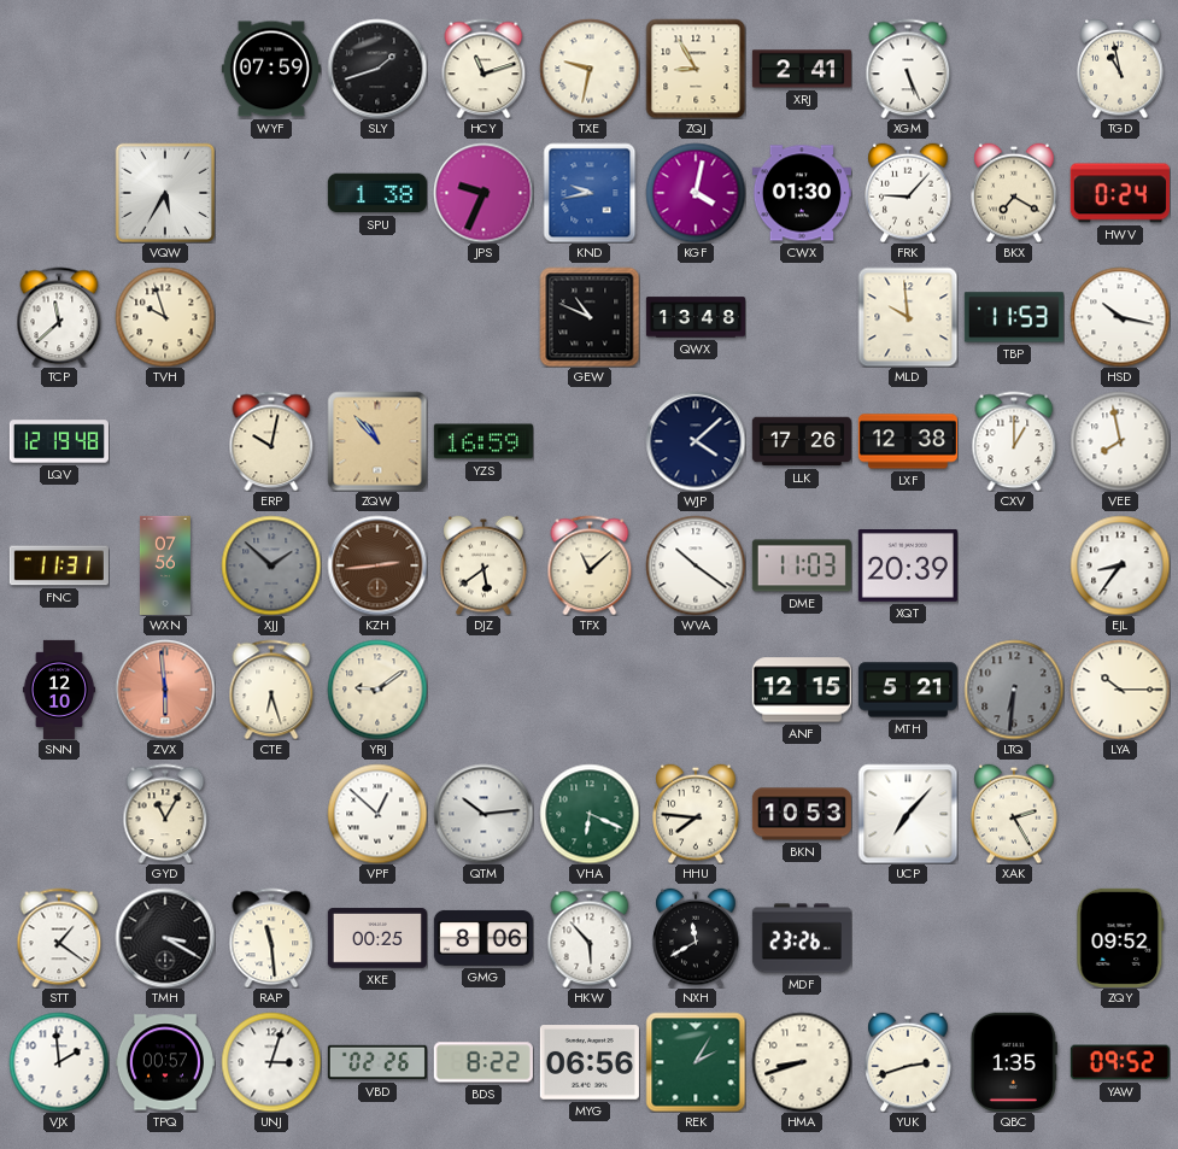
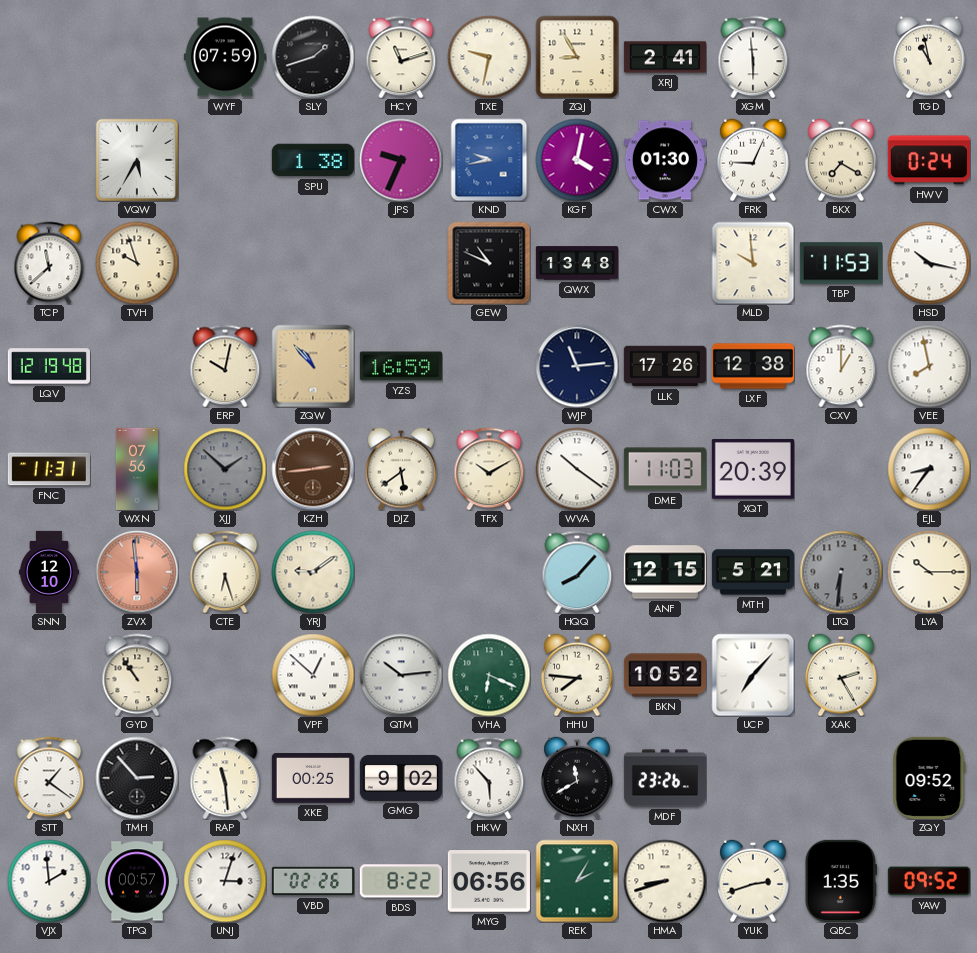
XGM: 5:26 -> 5:59
FRK: 9:07 -> 9:04
WJP: 4:08 -> 11:14
TFX: 11:08 -> 10:10
HQQ: none -> 8:07
GYD: 11:05 -> 10:54
BKN: 10:53 -> 10:52
TMH: 3:20 -> 2:53
GMG: 8:06 -> 9:02
